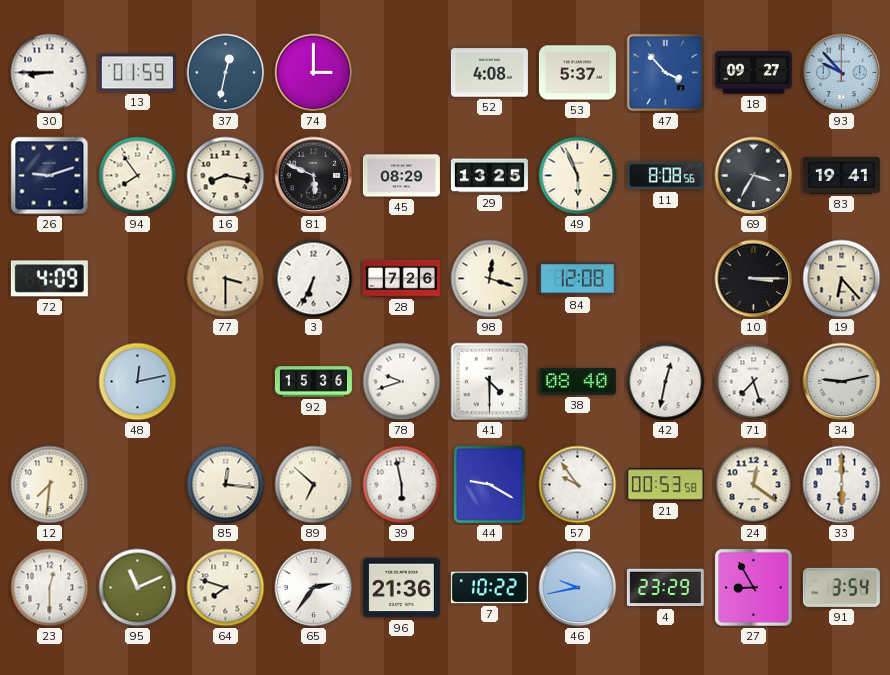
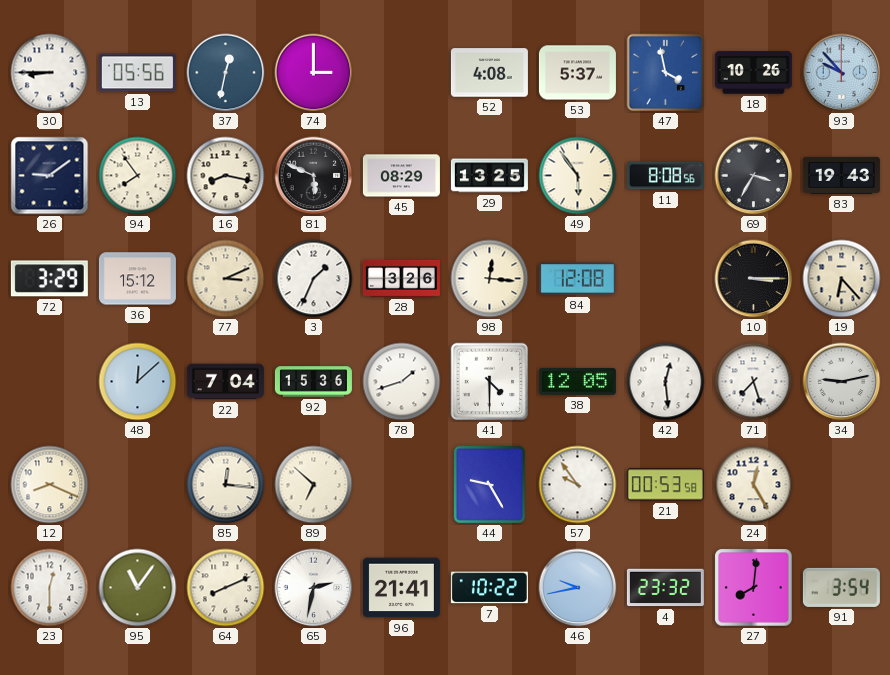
13: 01:59 -> 05:56
47: 3:53 -> 3:58
18: 09:27 -> 10:26
26: 9:12 -> 9:09
49: 5:56 -> 5:54
83: 19:41 -> 19:43
72: 4:09 -> 3:29
36: none -> 15:12
77: 3:30 -> 3:11
3: 6:34 -> 1:34
28: 7:26 -> 3:26
98: 12:18 -> 12:16
48: 12:13 -> 12:08
22: none -> 7:04
78: 9:42 -> 1:42
38: 08:40 -> 12:05
42: 12:32 -> 12:29
12: 7:31 -> 8:19
39: 5:58 -> none
44: 9:20 -> 9:25
24: 12:21 -> 12:25
33: 6:00 -> none
95: 11:11 -> 11:06
64: 7:48 -> 8:11
65: 2:36 -> 2:32
96: 21:36 -> 21:41
4: 23:29 -> 23:32
27: 8:55 -> 8:01
